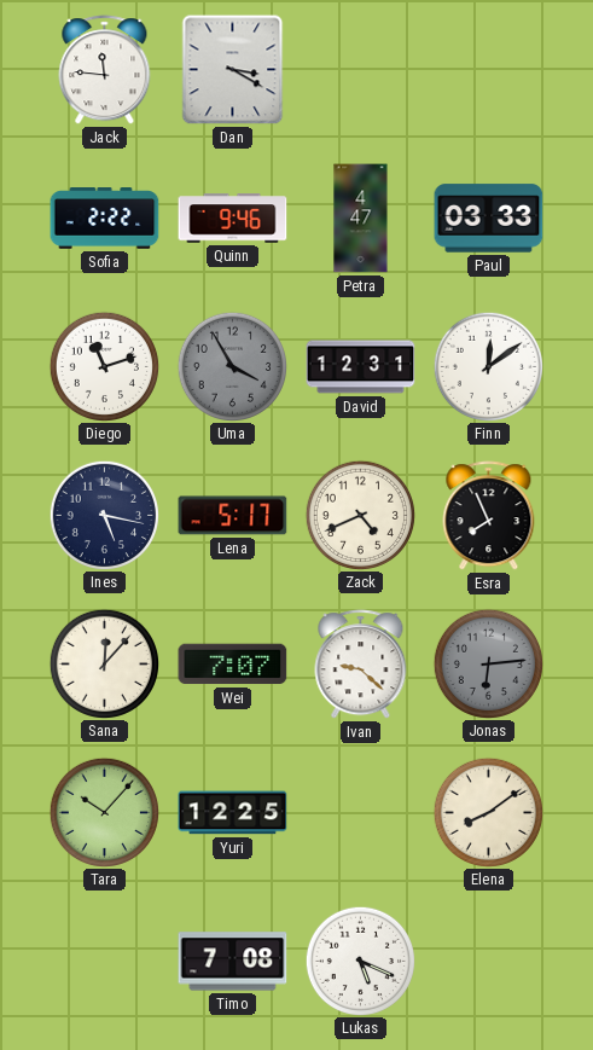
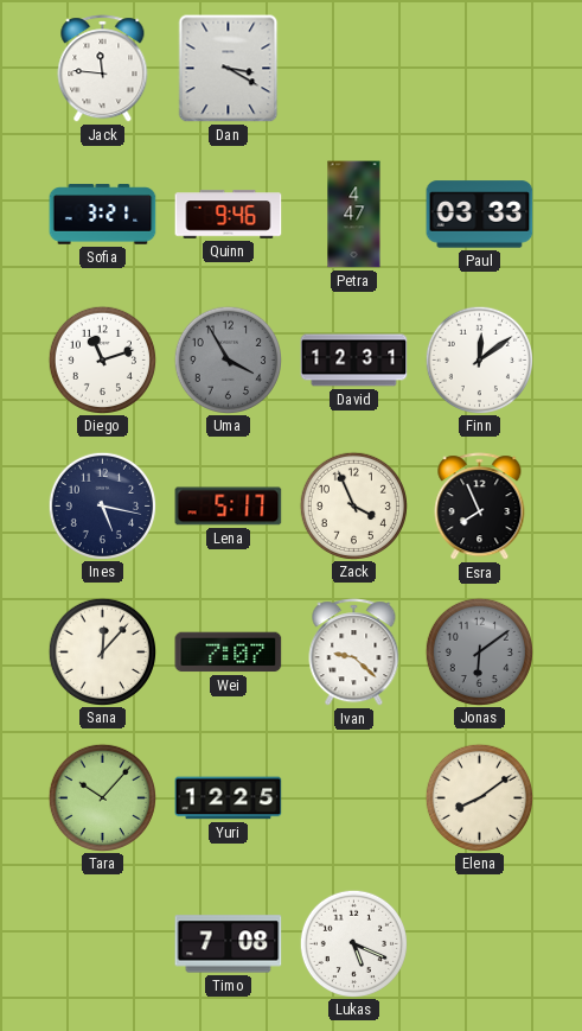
Sofia: 2:22 -> 3:21
Zack: 4:41 -> 3:56
Jonas: 6:14 -> 6:09
